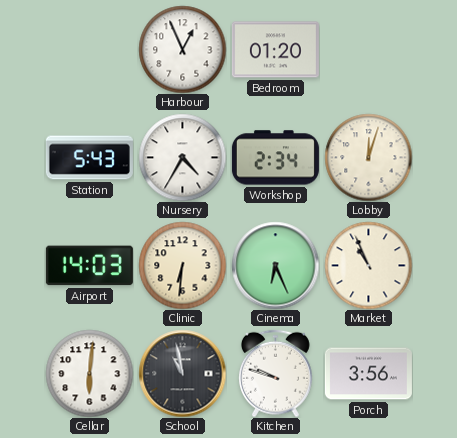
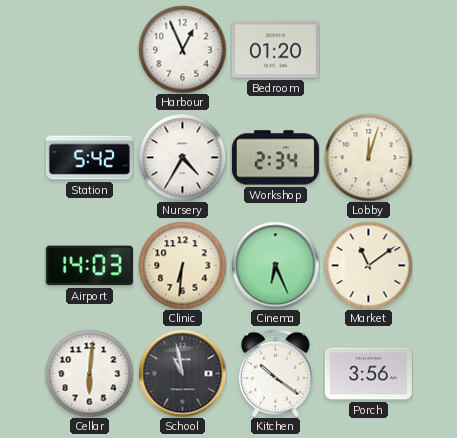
Station: 5:43 -> 5:42
Market: 10:56 -> 11:09
Kitchen: 9:48 -> 10:21
